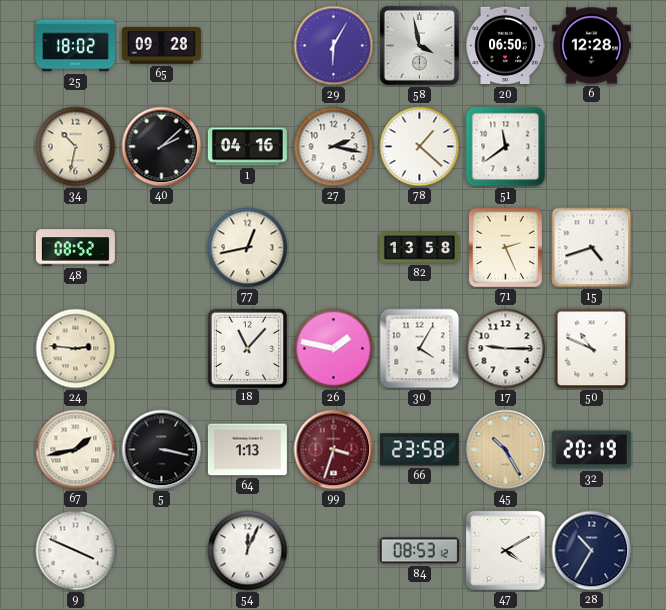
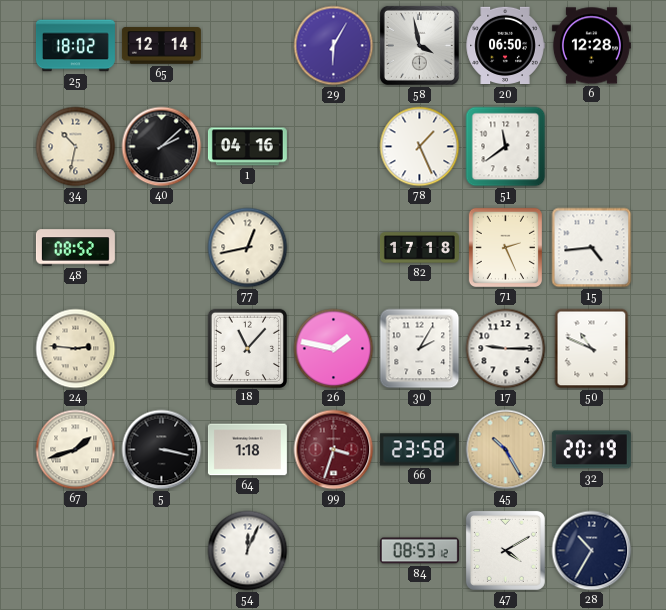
65: 09:28 -> 12:14
27: 2:17 -> none
78: 1:22 -> 1:26
82: 13:58 -> 17:18
15: 4:42 -> 4:44
30: 4:05 -> 2:05
67: 1:43 -> 1:42
64: 1:13 -> 1:18
9: 3:49 -> none
